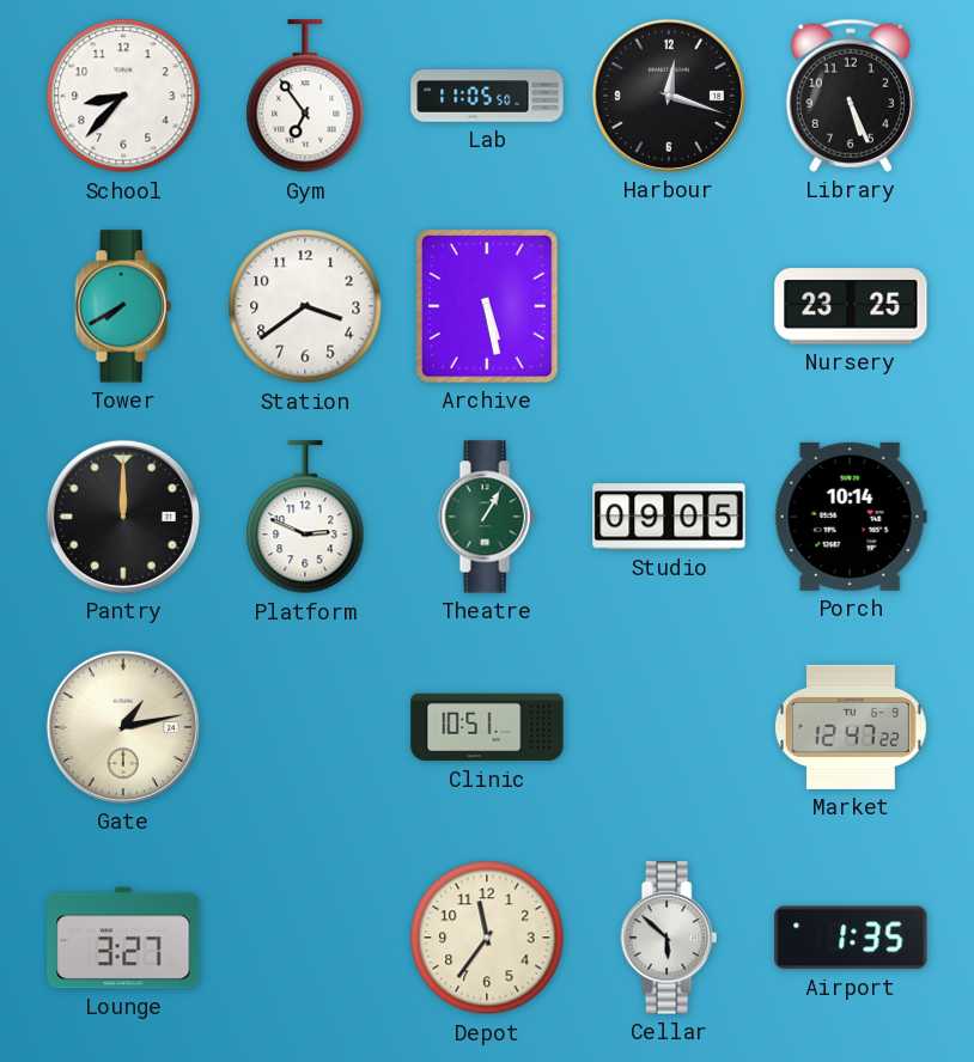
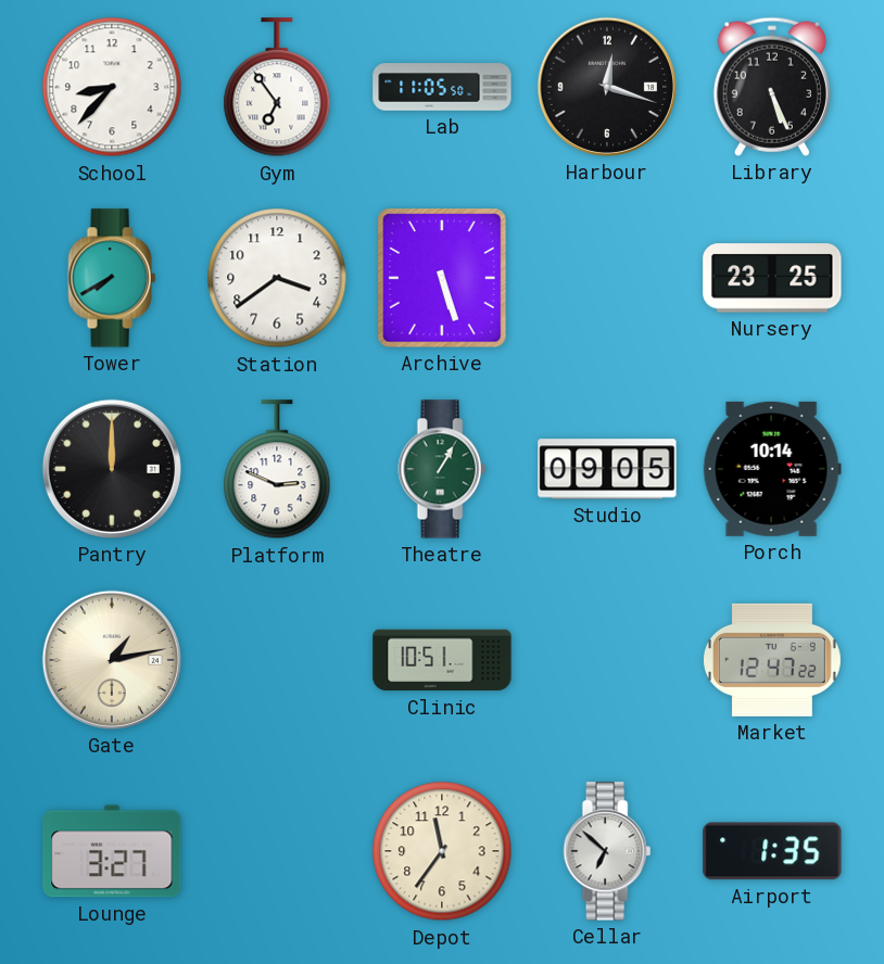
Archive: 5:28 -> 5:27
Cellar: 5:52 -> 6:52
